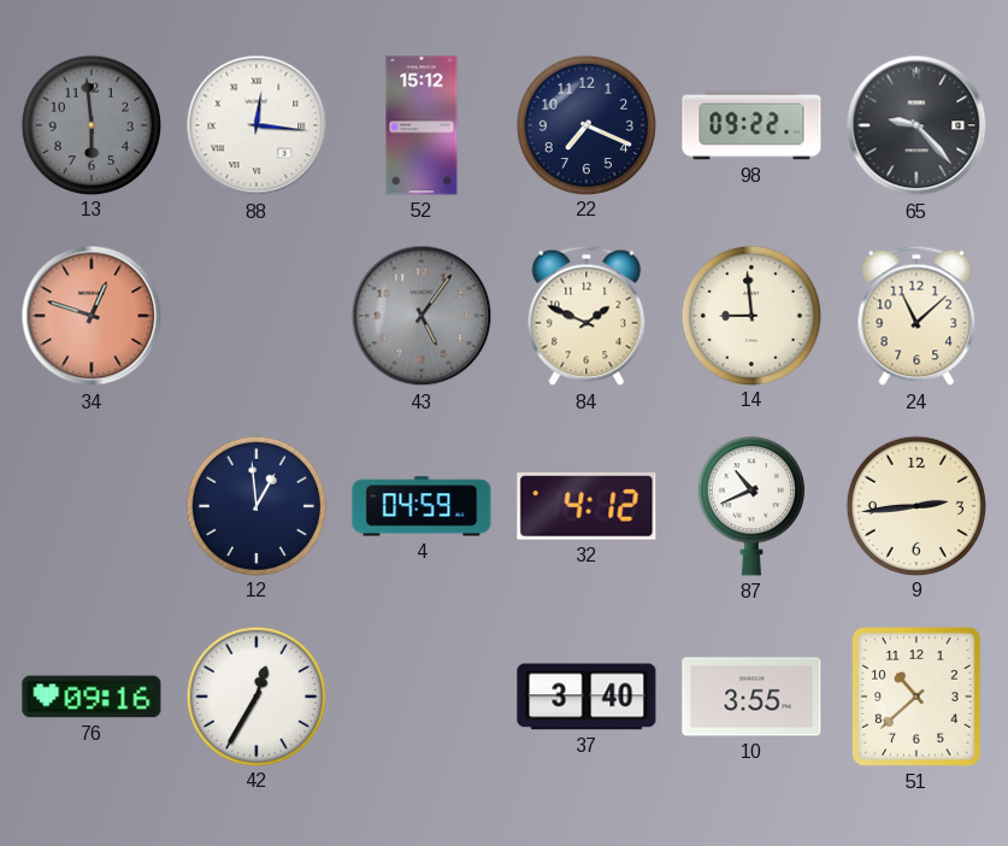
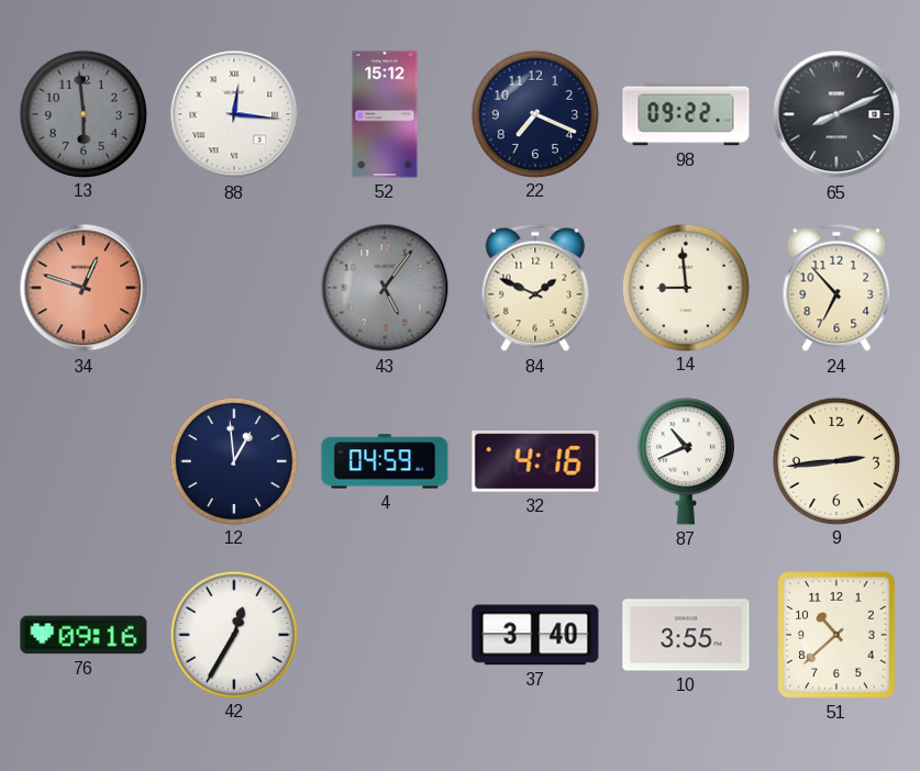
65: 9:23 -> 8:11
24: 11:08 -> 6:53
32: 4:12 -> 4:16
